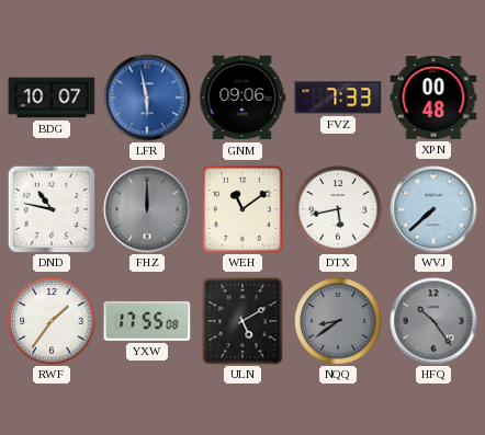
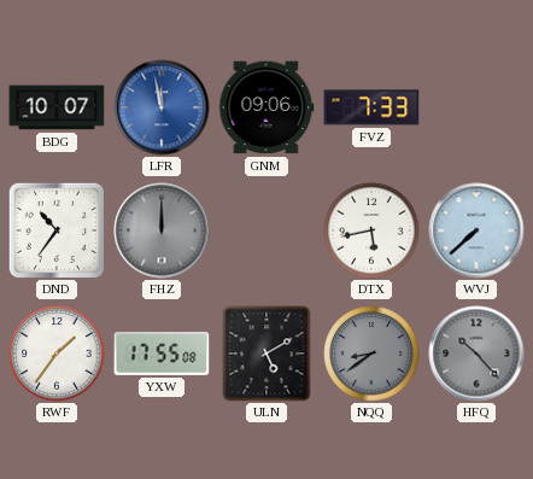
LFR: 5:58 -> 11:58
XPN: 00:48 -> none
DND: 10:47 -> 10:36
WEH: 11:09 -> none
HFQ: 10:24 -> 10:23
